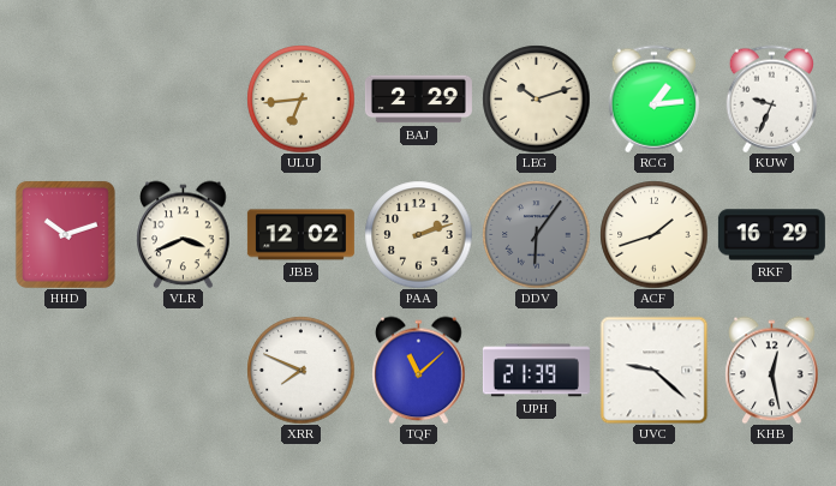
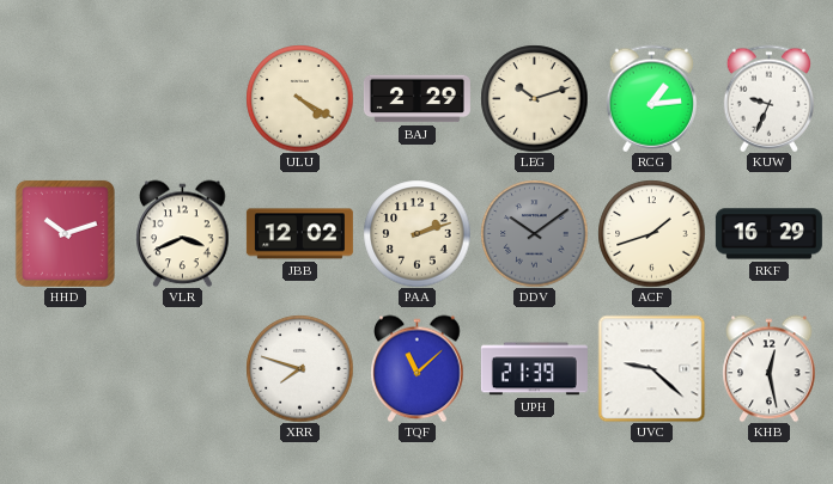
ULU: 6:44 -> 4:20
DDV: 6:06 -> 10:09
XRR: 7:49 -> 7:48
